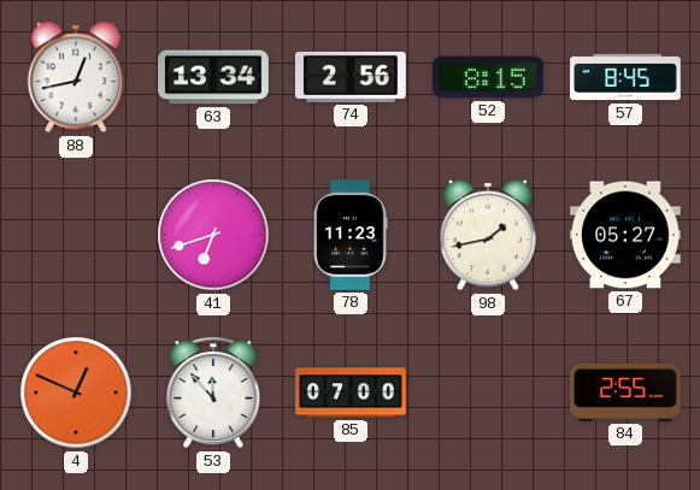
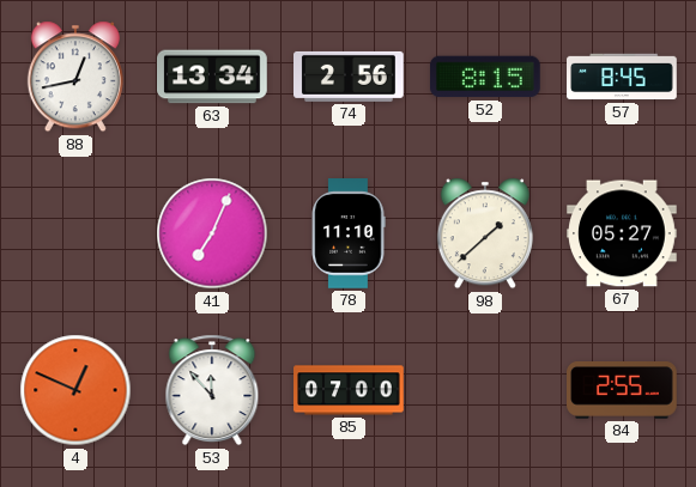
41: 6:42 -> 7:04
78: 11:23 -> 11:10
98: 1:43 -> 1:38
